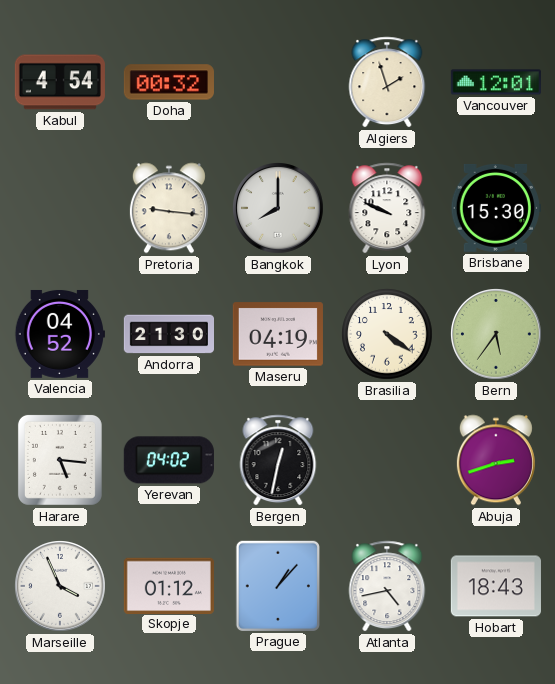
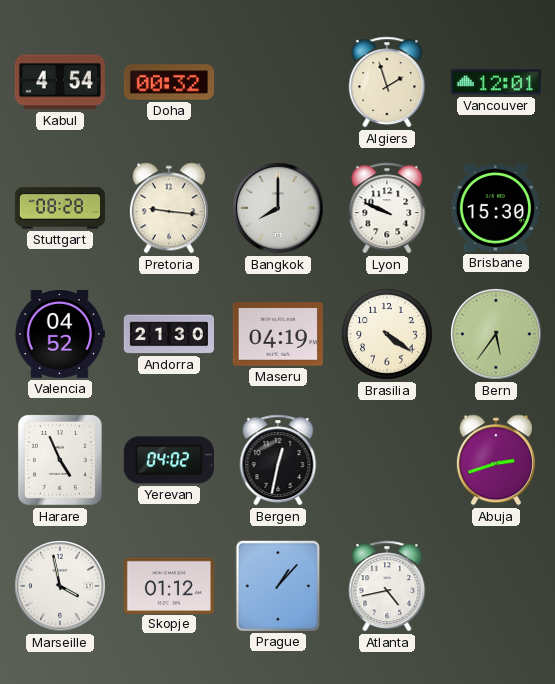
Stuttgart: none -> 08:28
Harare: 5:16 -> 4:56
Marseille: 3:56 -> 3:58
Hobart: 18:43 -> none
